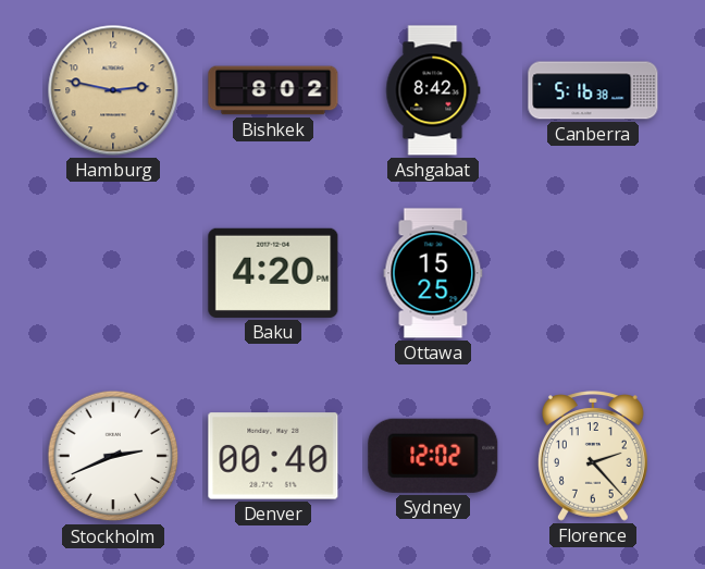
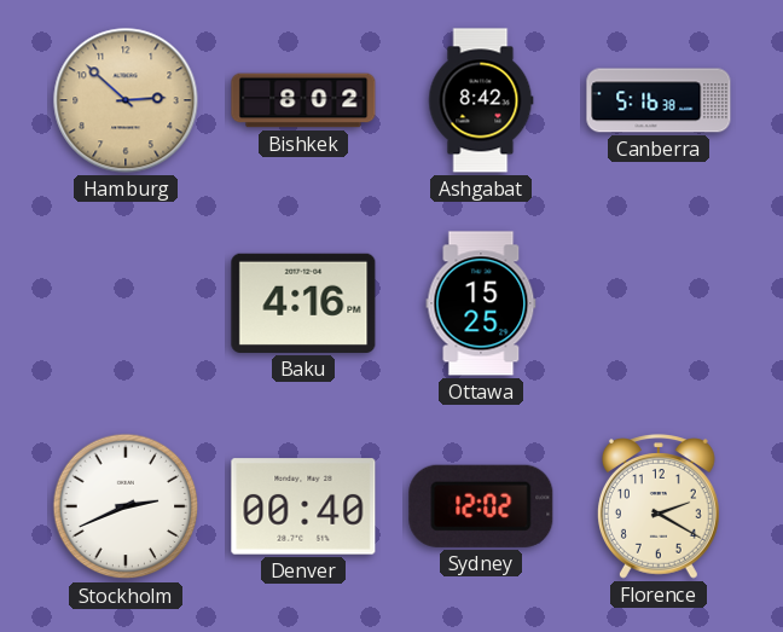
Hamburg: 2:47 -> 2:52
Baku: 4:20 -> 4:16
Florence: 2:23 -> 2:20
